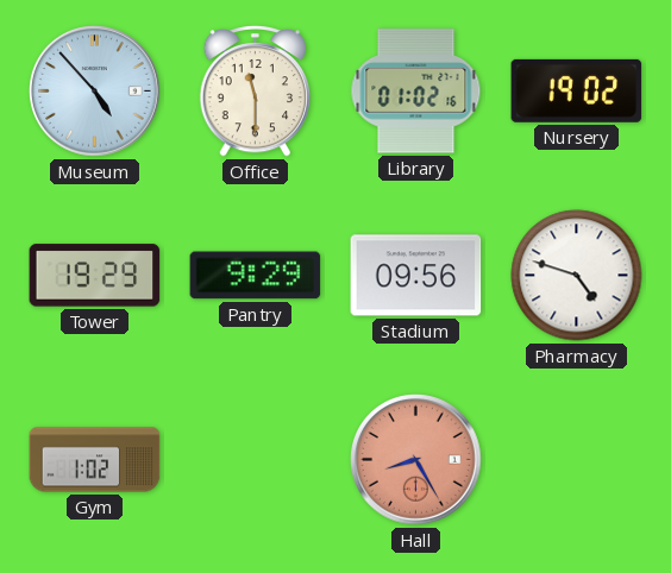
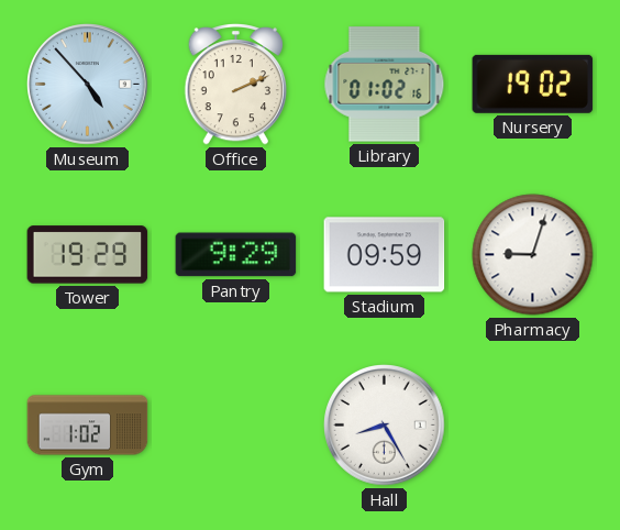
Office: 11:30 -> 2:11
Stadium: 09:56 -> 09:59
Pharmacy: 4:48 -> 9:03
Hall dial: salmon -> white
